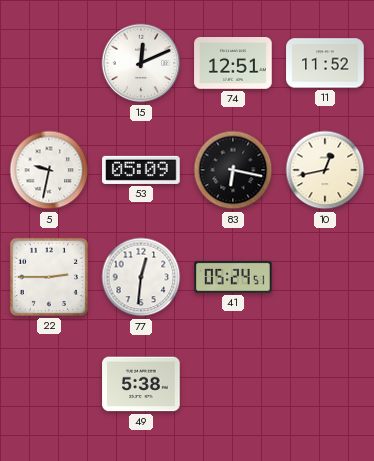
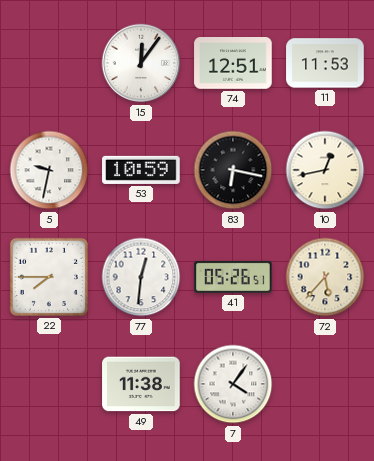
15: 12:11 -> 12:06
11: 11:52 -> 11:53
53: 05:09 -> 10:59
22: 2:45 -> 7:45
41: 05:24 -> 05:26
72: none -> 5:37
49: 5:38 -> 11:38
7: none -> 4:06
